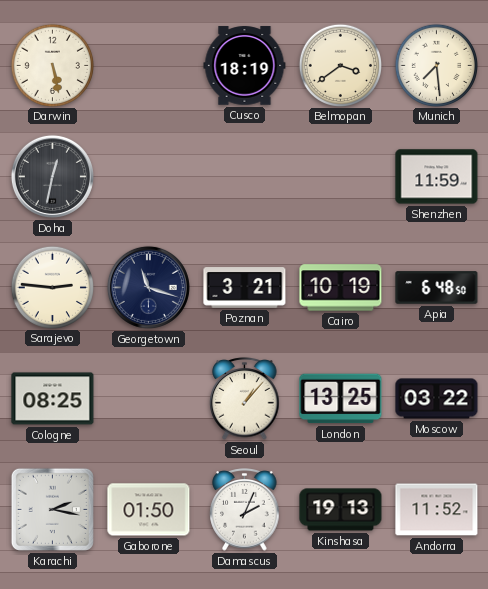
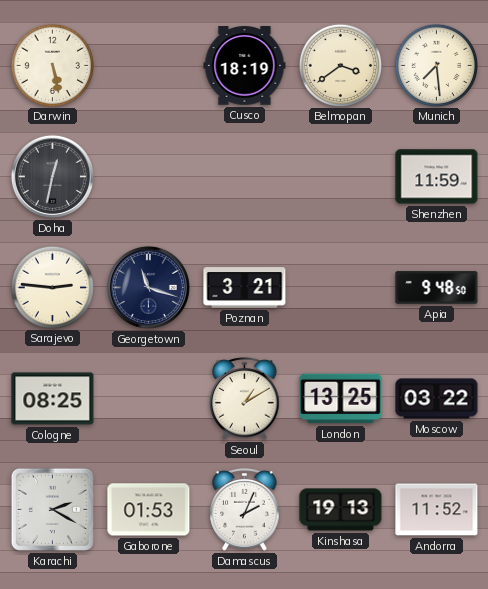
Cairo: 10:19 -> none
Apia: 6:48 -> 9:48
Seoul: 1:07 -> 1:10
Karachi: 2:17 -> 2:20
Gaborone: 01:50 -> 01:53
